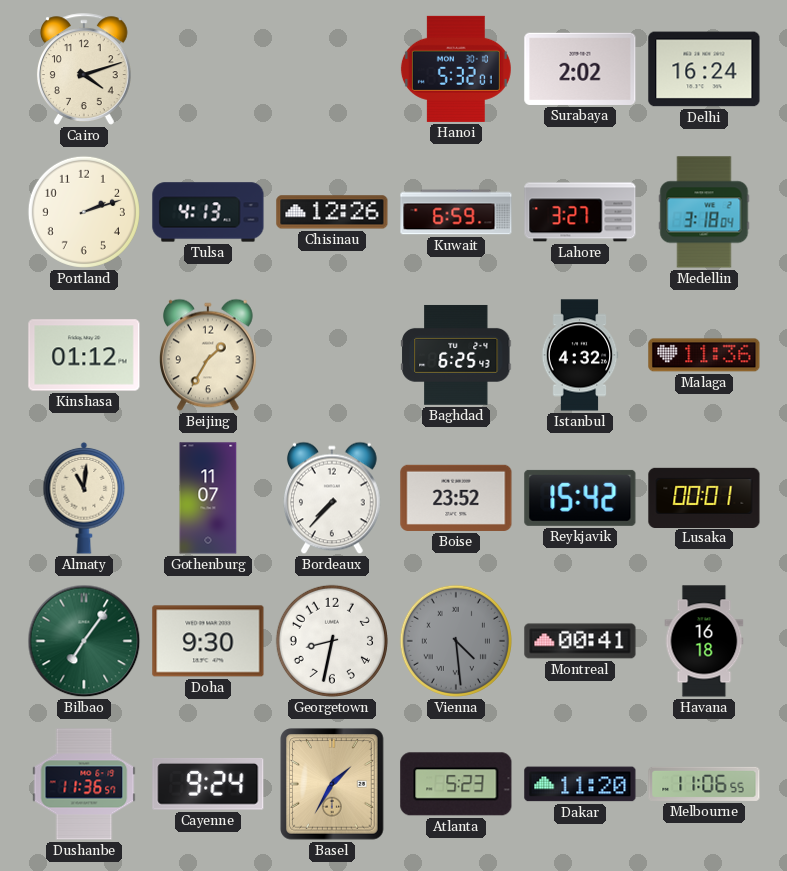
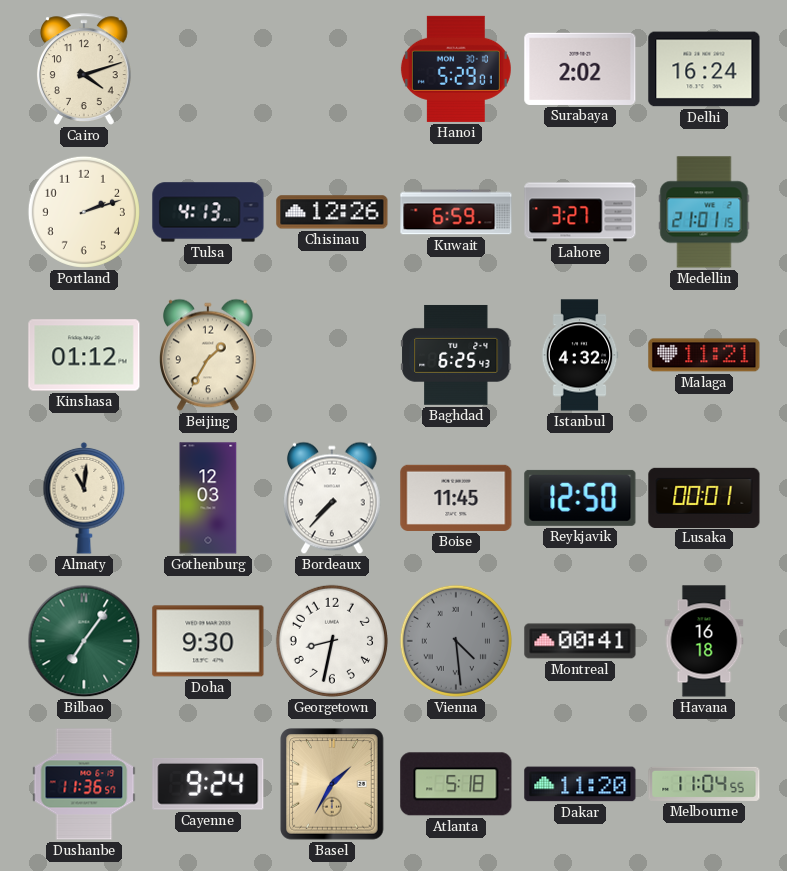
Hanoi: 5:32 -> 5:29
Medellin: 3:18 -> 21:01
Malaga: 11:36 -> 11:21
Gothenburg: 11:07 -> 12:03
Boise: 23:52 -> 11:45
Reykjavik: 15:42 -> 12:50
Atlanta: 5:23 -> 5:18
Melbourne: 11:06 -> 11:04
